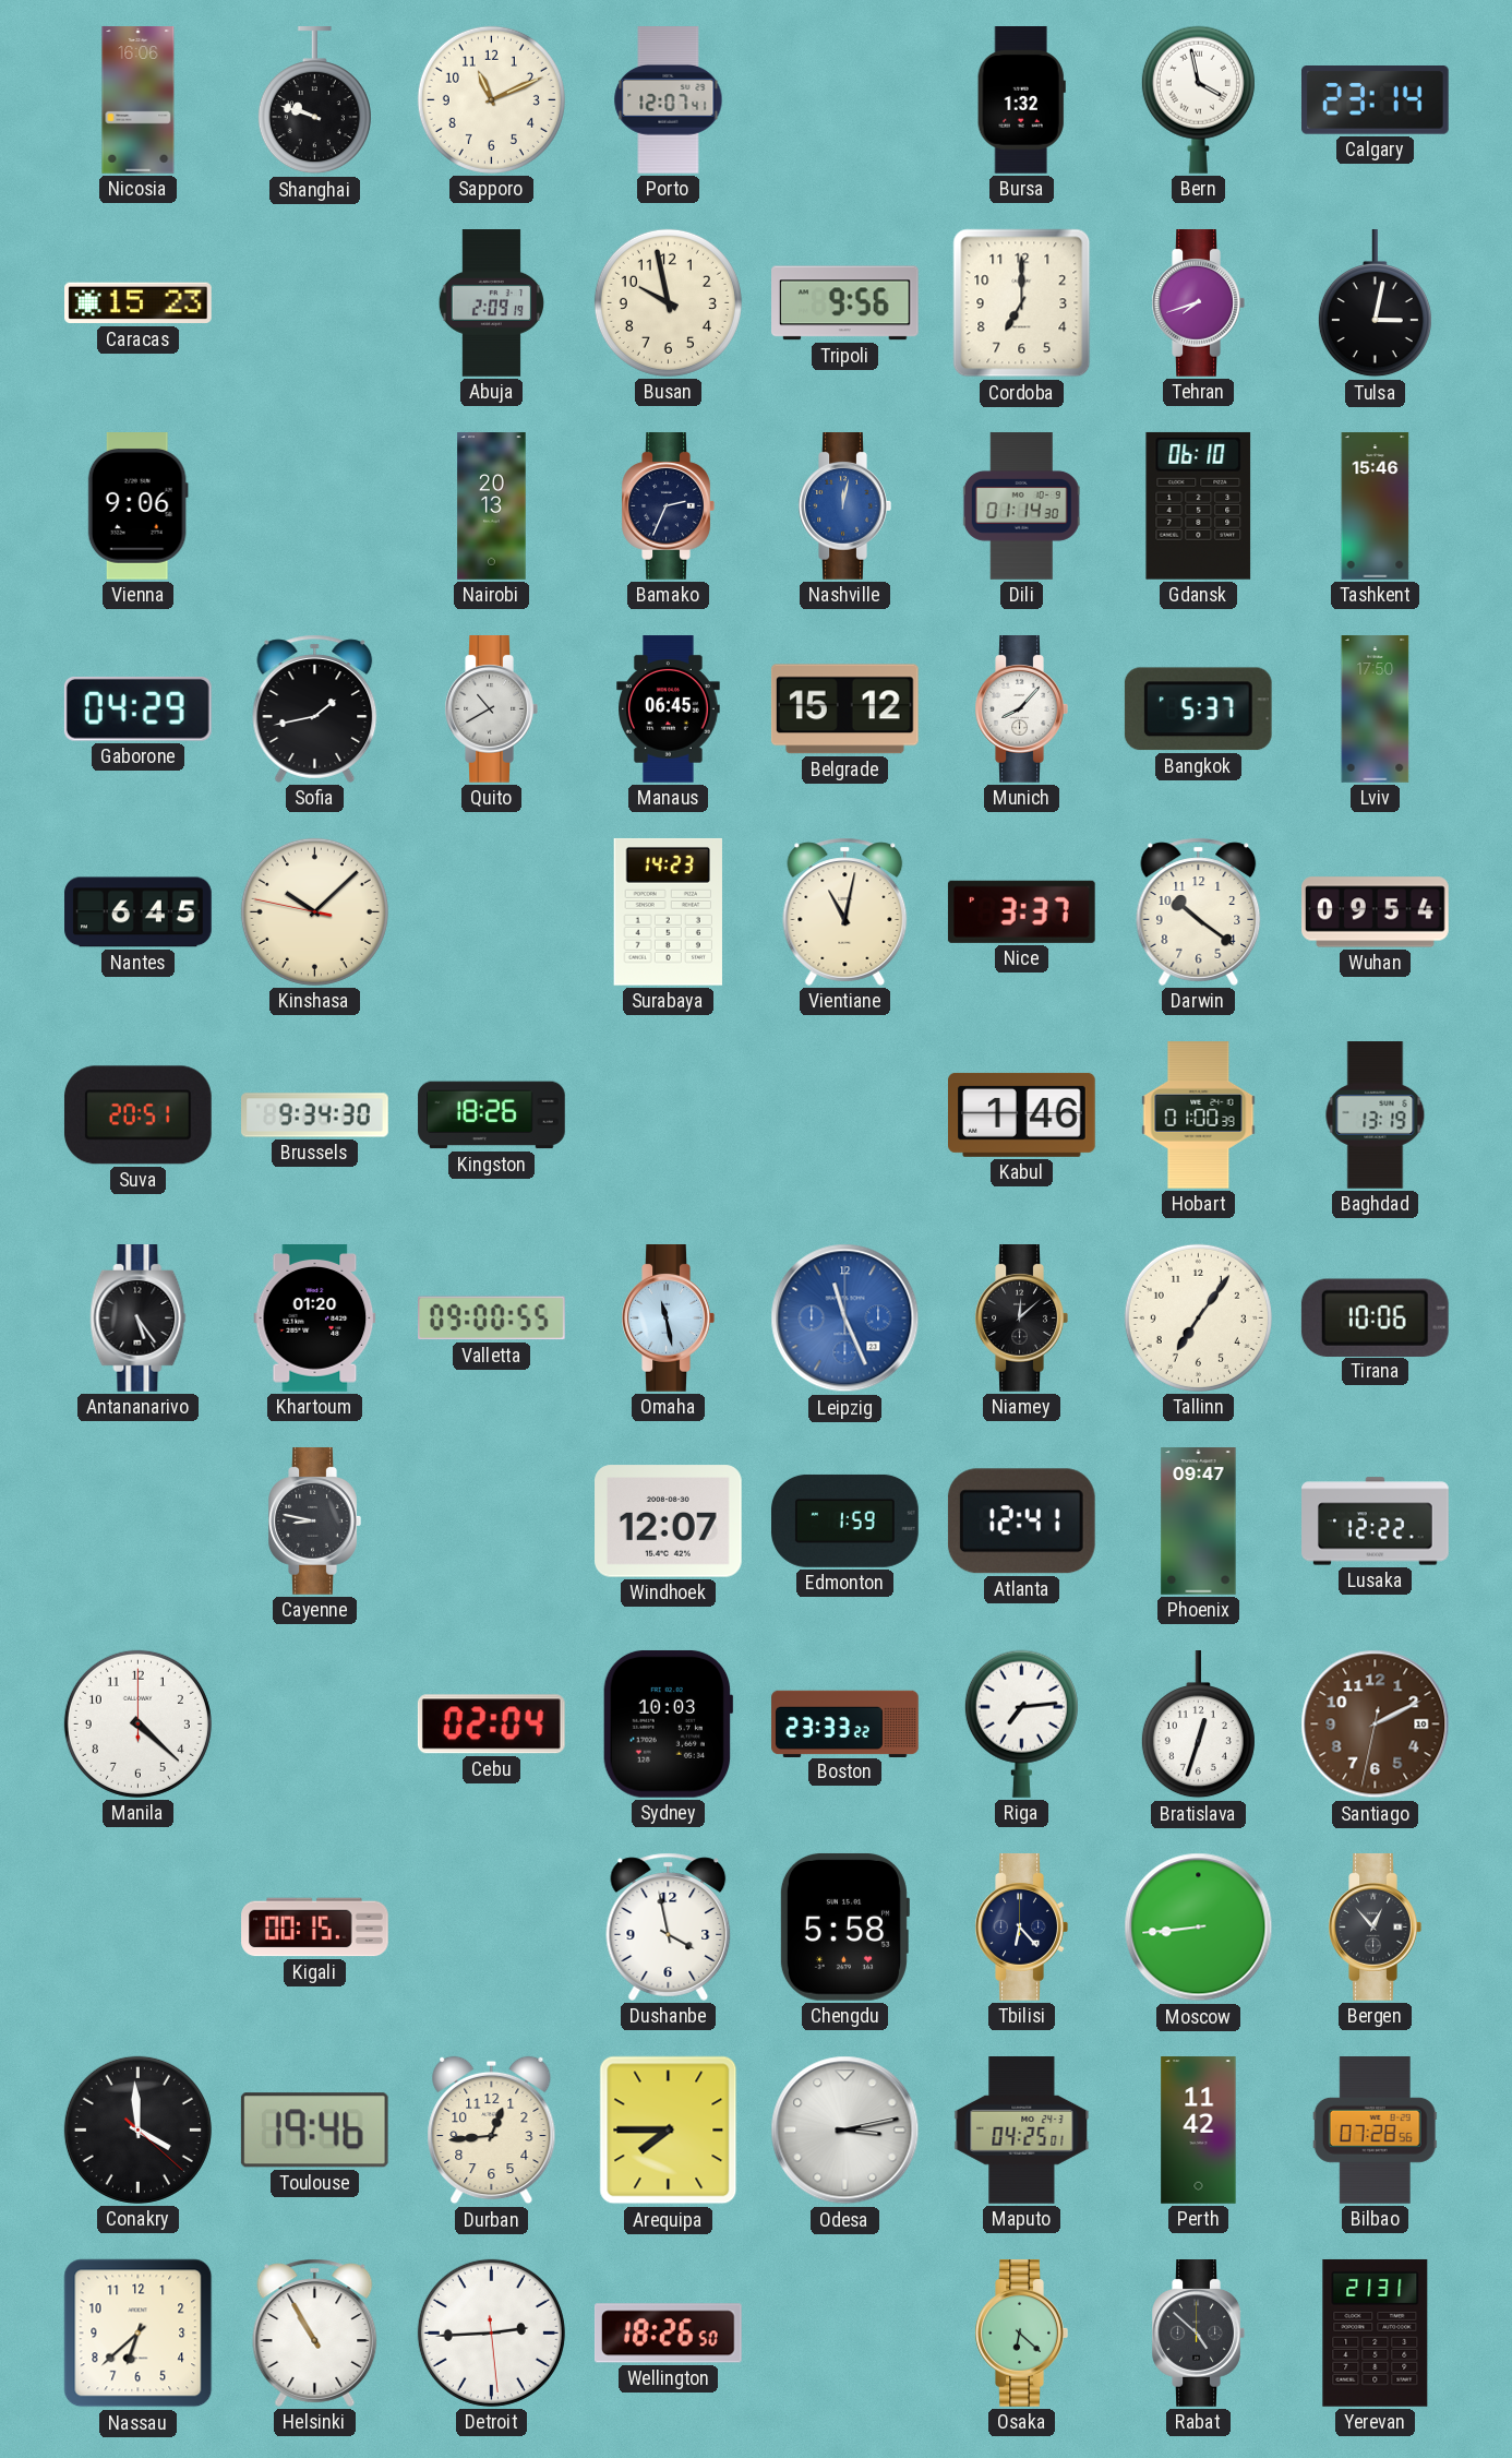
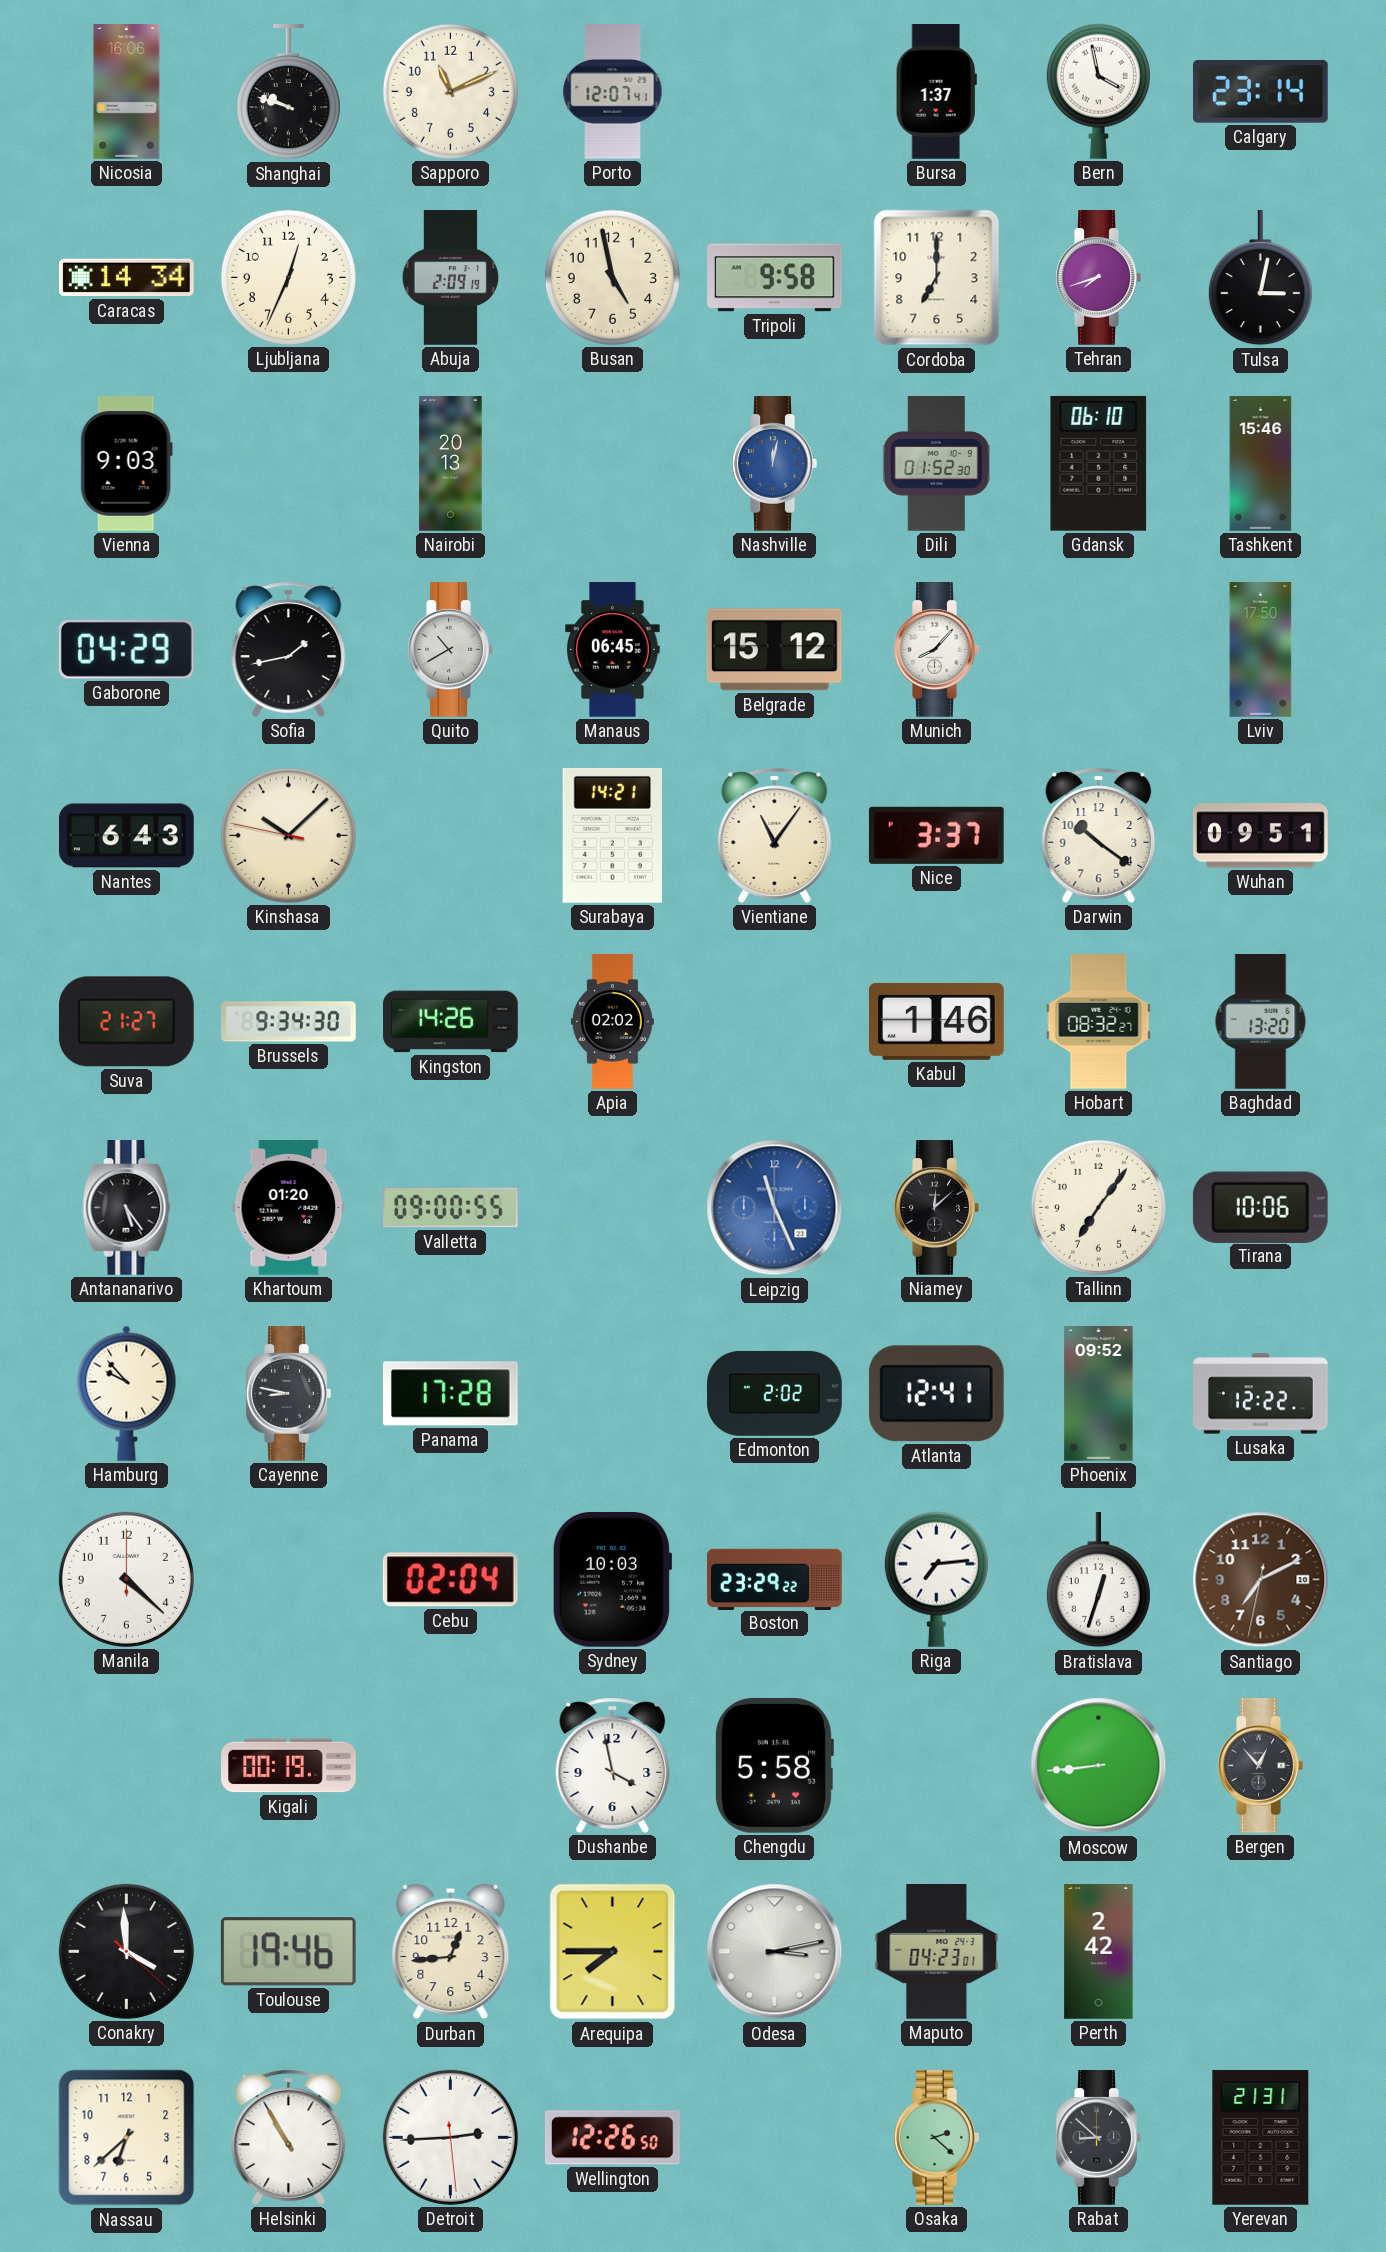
Bursa: 1:32 -> 1:37
Caracas: 15:23 -> 14:34
Ljubljana: none -> 12:34
Busan: 9:58 -> 4:58
Tripoli: 9:56 -> 9:58
Vienna: 9:06 -> 9:03
Bamako: 2:34 -> none
Dili: 01:14 -> 01:52
Bangkok: 5:37 -> none
Nantes: 6:45 -> 6:43
Surabaya: 14:23 -> 14:21
Vientiane: 11:02 -> 11:06
Wuhan: 09:54 -> 09:51
Suva: 20:51 -> 21:27
Kingston: 18:26 -> 14:26
Apia: none -> 02:02
Hobart: 01:00 -> 08:32
Baghdad: 13:19 -> 13:20
Omaha: 11:28 -> none
Hamburg: none -> 9:53
Panama: none -> 17:28
Windhoek: 12:07 -> none
Edmonton: 1:59 -> 2:02
Phoenix: 09:47 -> 09:52
Boston: 23:33 -> 23:29
Santiago: 2:10 -> 7:10
Kigali: 00:15 -> 00:19
Tbilisi: 6:23 -> none
Maputo: 04:25 -> 04:23
Perth: 11:42 -> 2:42
Bilbao: 07:28 -> none
Wellington: 18:26 -> 12:26
Osaka: 6:22 -> 2:22
Rabat: 4:52 -> 8:52
